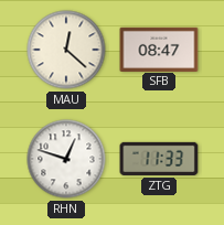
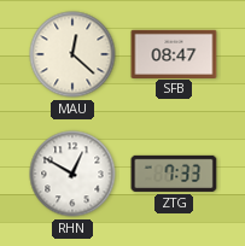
RHN: 12:48 -> 12:50
ZTG: 11:33 -> 7:33
